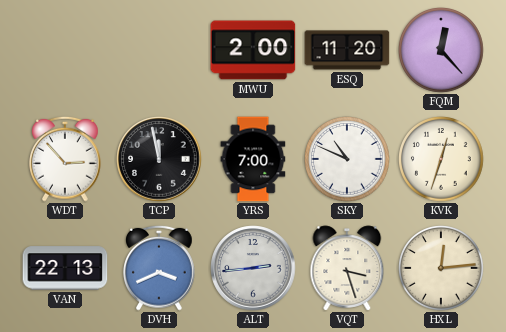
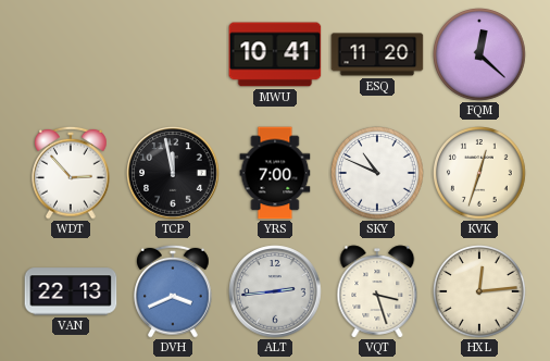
MWU: 2:00 -> 10:41
FQM: 12:23 -> 12:22
